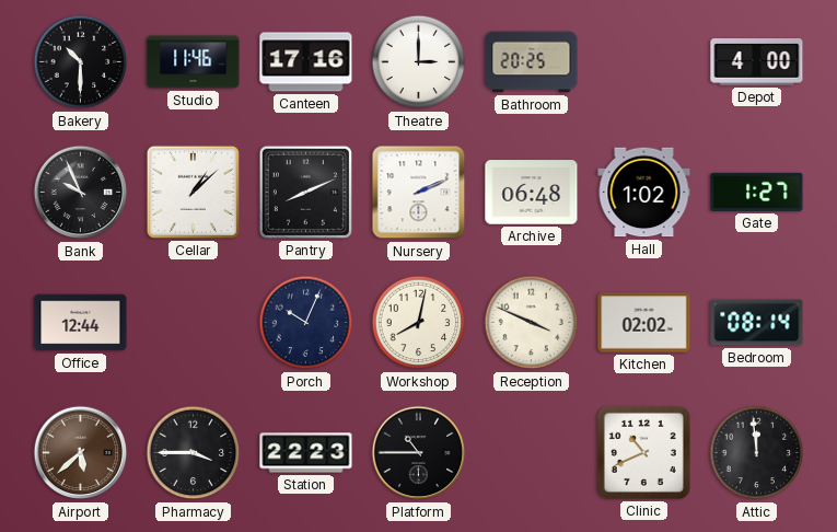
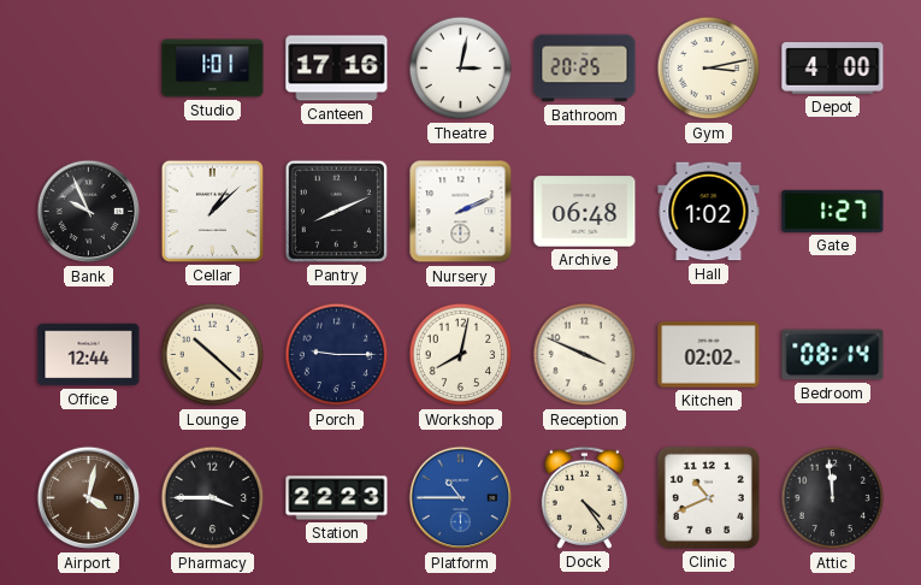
Bakery: 10:30 -> none
Studio: 11:46 -> 1:01
Theatre: 3:00 -> 3:02
Gym: none -> 3:13
Lounge: none -> 10:22
Porch: 10:04 -> 9:15
Airport: 5:38 -> 4:02
Platform dial: black -> blue
Dock: none -> 4:24
